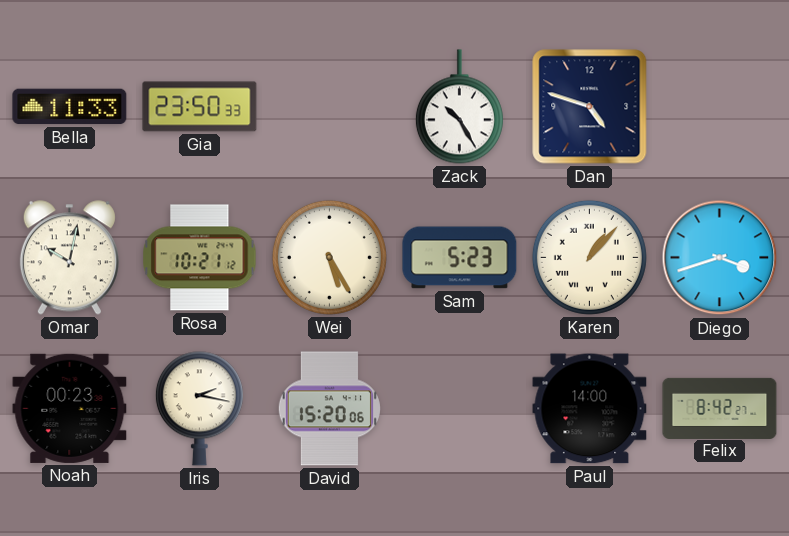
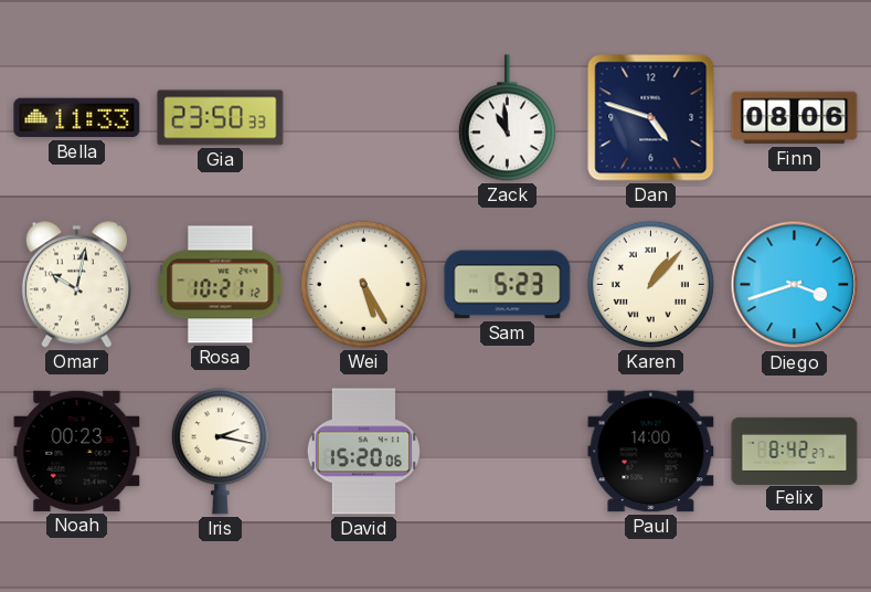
Zack: 10:25 -> 10:59
Finn: none -> 08:06
